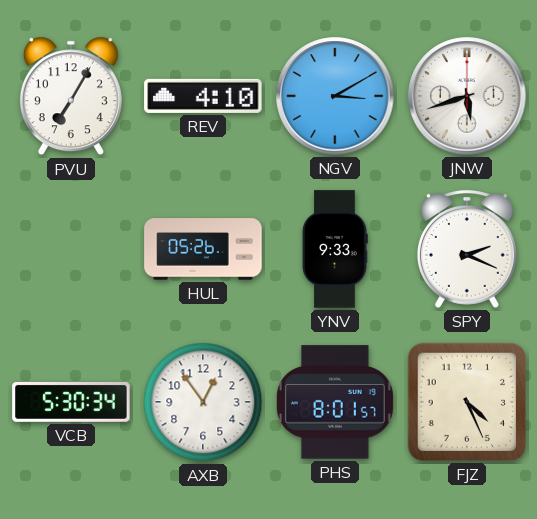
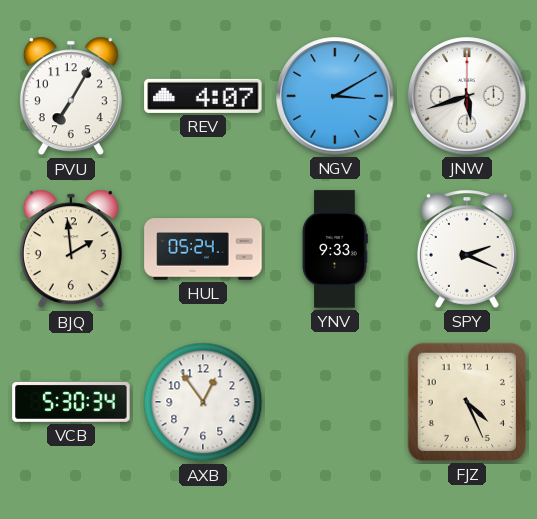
REV: 4:10 -> 4:07
BJQ: none -> 1:59
HUL: 05:26 -> 05:24
PHS: 8:01 -> none
